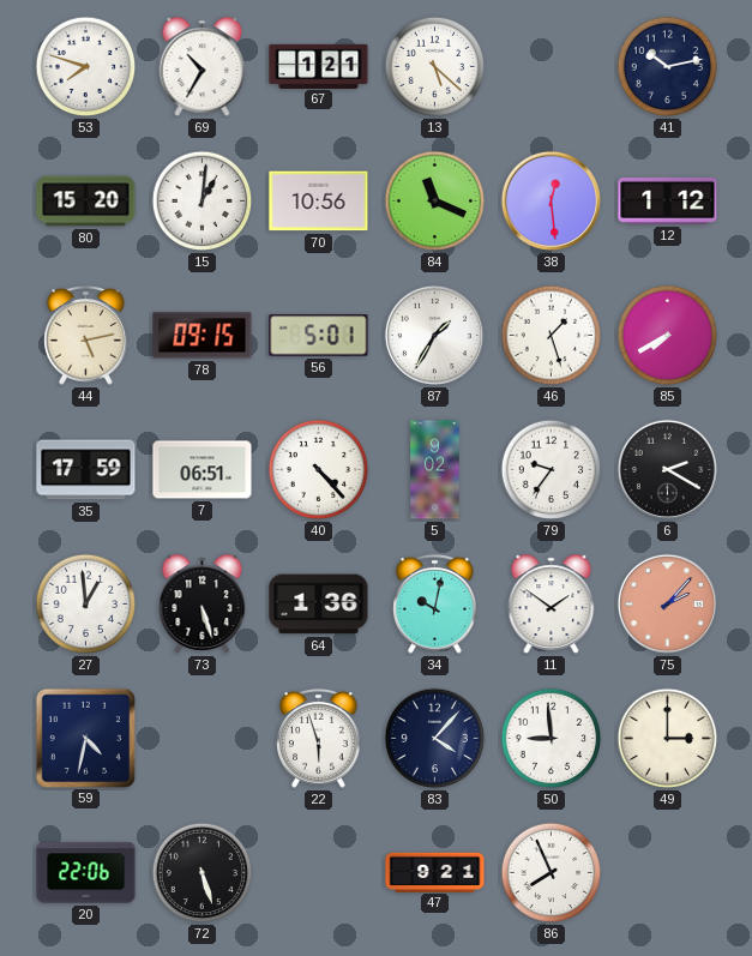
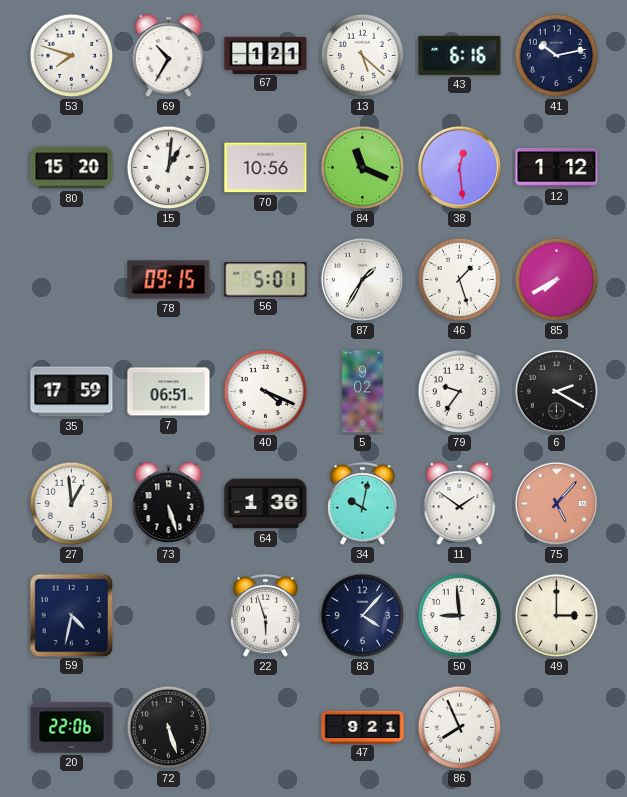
43: none -> 6:16
44: 5:13 -> none
40: 4:23 -> 4:19
75: 2:07 -> 5:07
